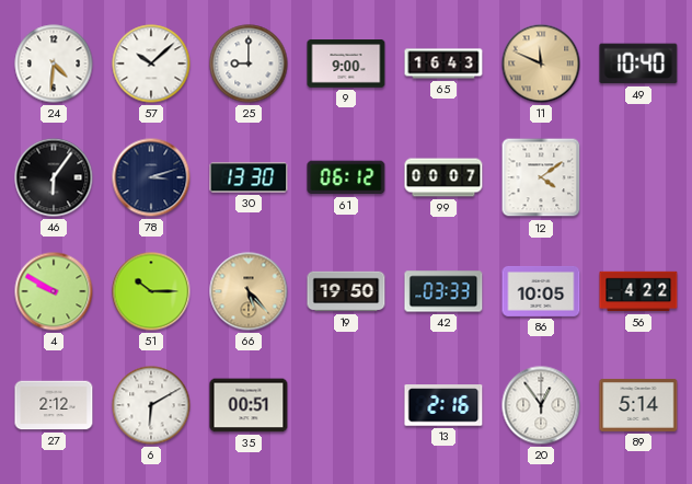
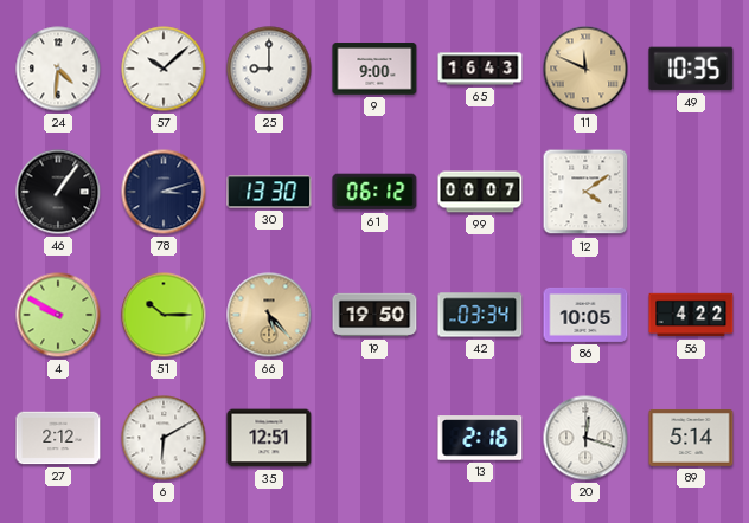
49: 10:40 -> 10:35
46: 6:06 -> 1:06
42: 03:33 -> 03:34
35: 00:51 -> 12:51
20: 12:54 -> 12:18
